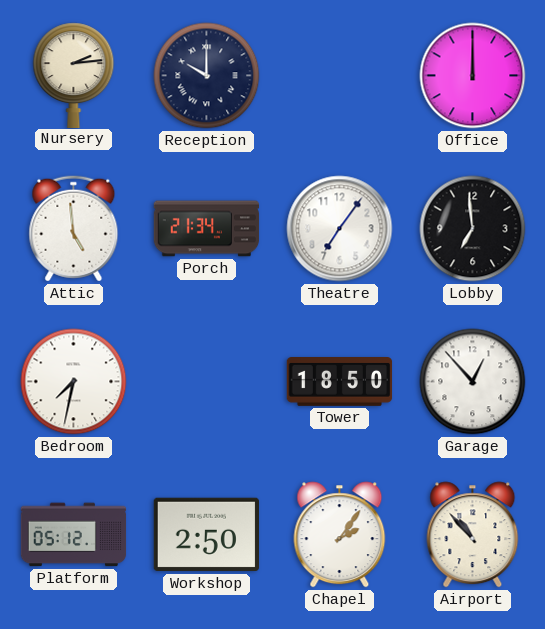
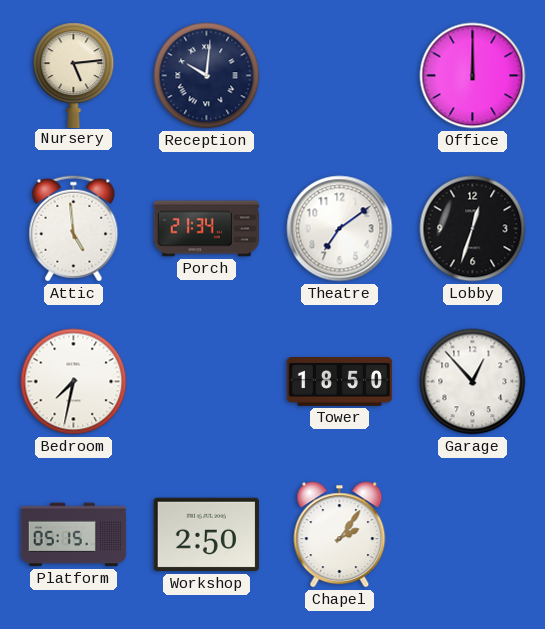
Nursery: 2:14 -> 5:14
Reception: 10:00 -> 10:01
Theatre: 7:06 -> 7:09
Lobby: 6:59 -> 12:33
Platform: 05:12 -> 05:15
Airport: 10:53 -> none
